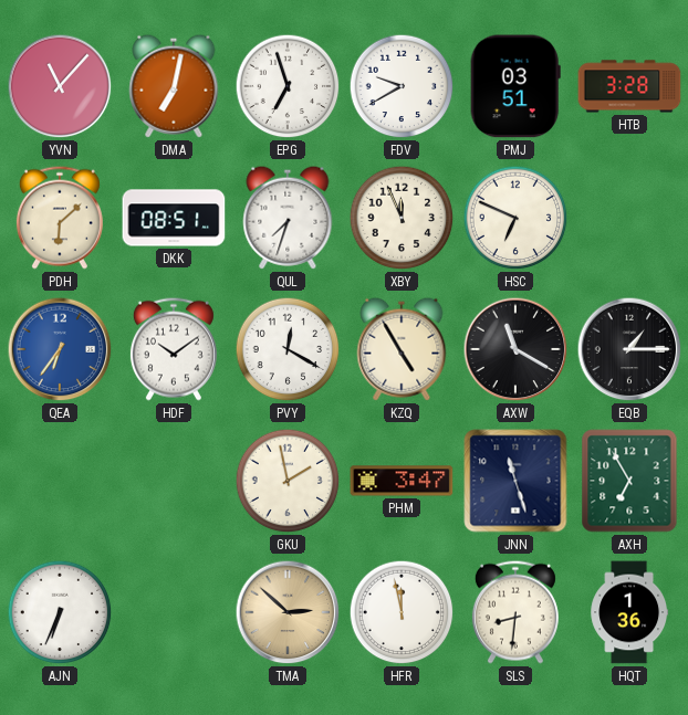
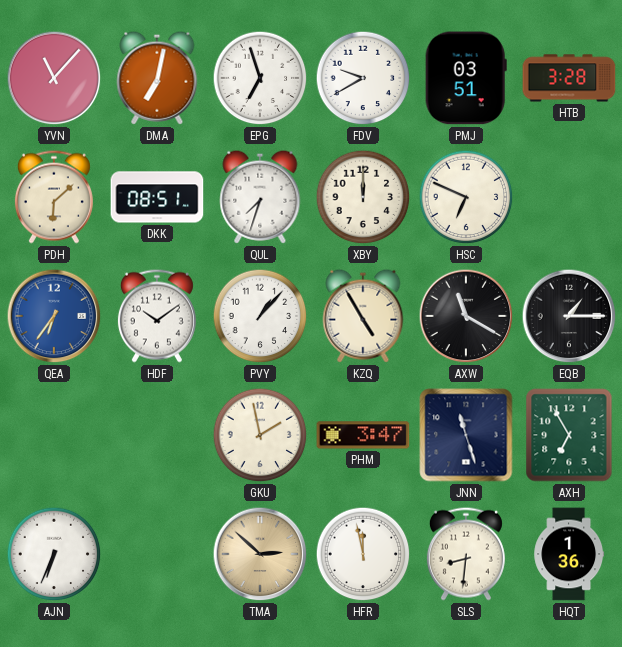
XBY: 11:56 -> 12:00
PVY: 12:20 -> 1:07
